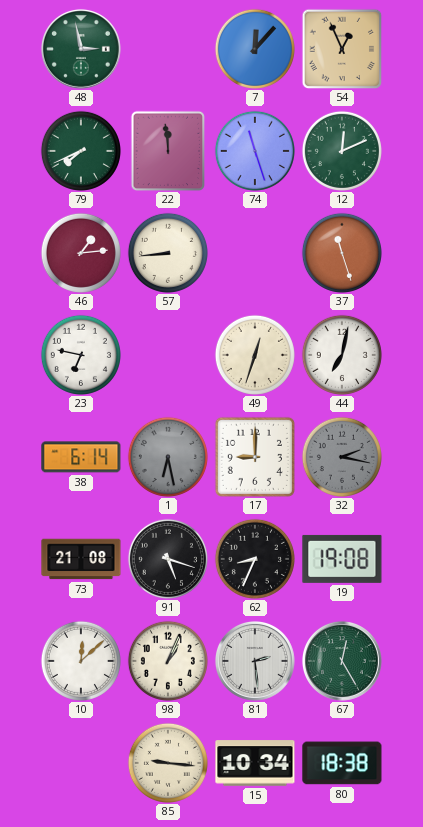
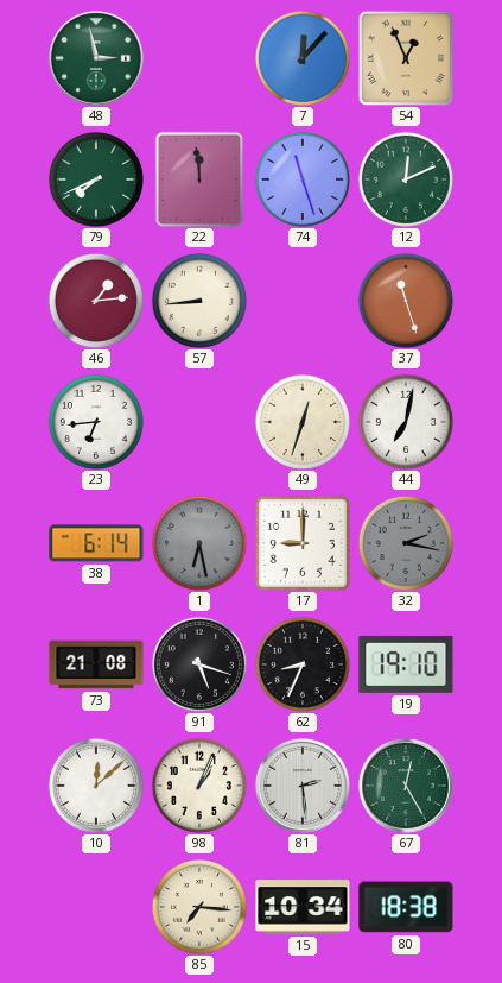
23: 6:47 -> 6:44
19: 19:08 -> 19:10
85: 9:16 -> 7:16
